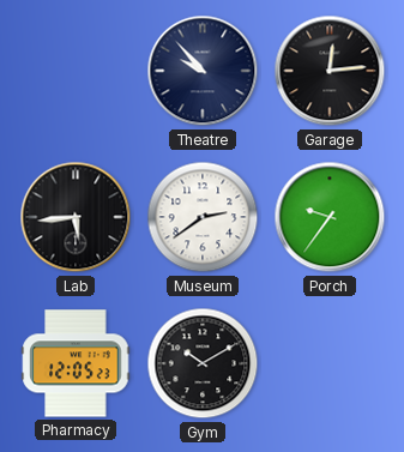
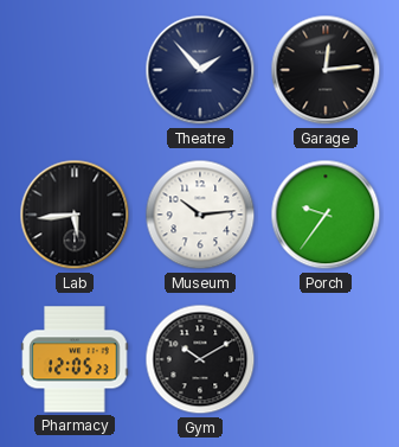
Theatre: 9:53 -> 1:53
Museum: 2:39 -> 10:14
